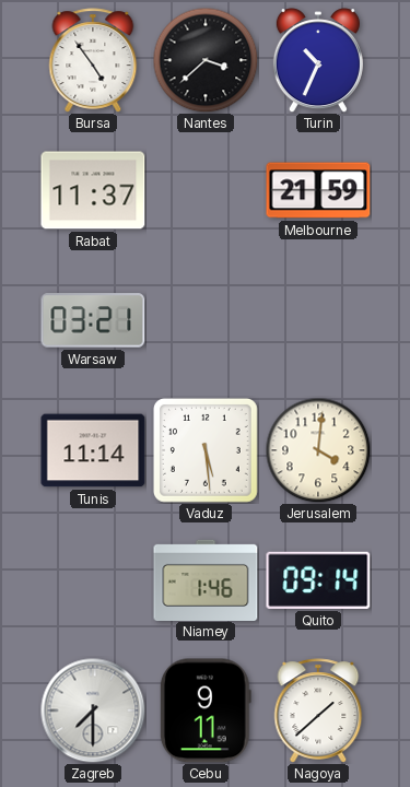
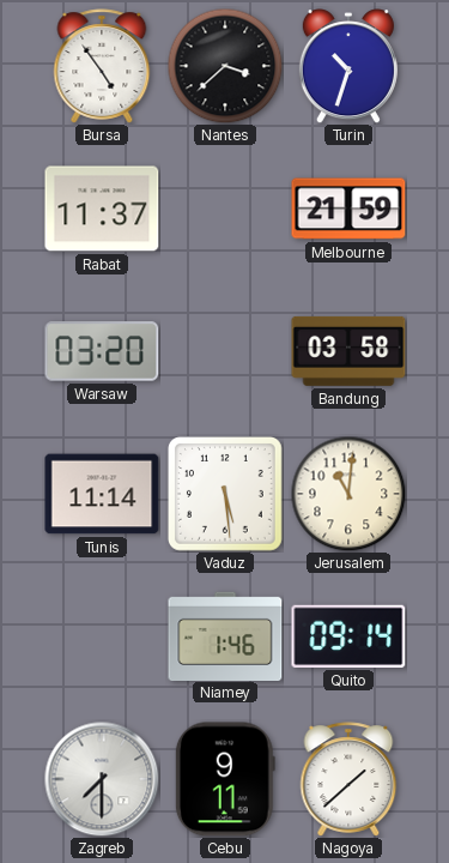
Turin: 10:34 -> 10:33
Warsaw: 03:21 -> 03:20
Bandung: none -> 03:58
Jerusalem: 4:01 -> 11:01
